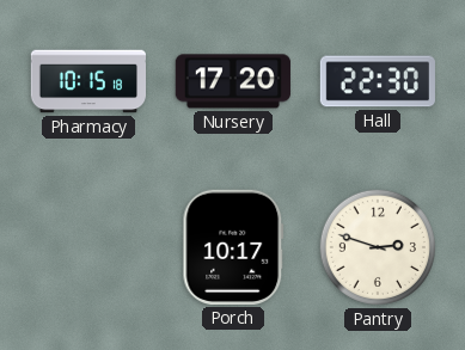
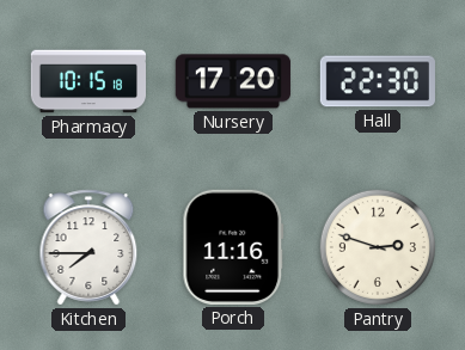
Kitchen: none -> 7:45
Porch: 10:17 -> 11:16
